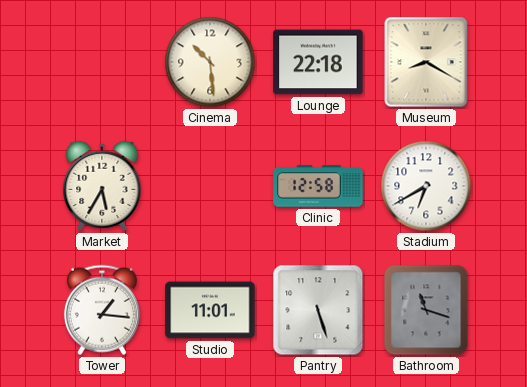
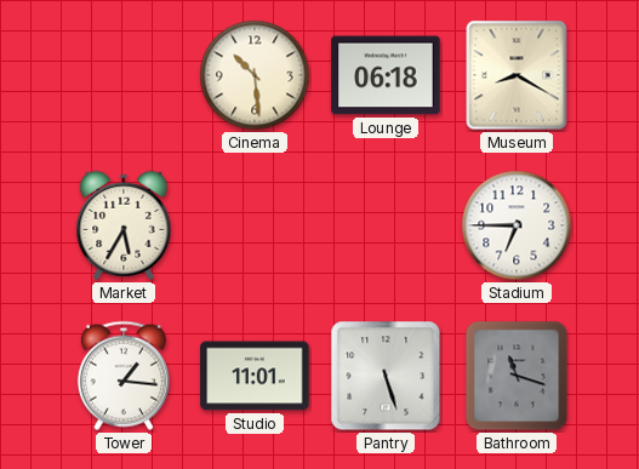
Lounge: 22:18 -> 06:18
Clinic: 12:58 -> none
Stadium: 6:40 -> 6:45
